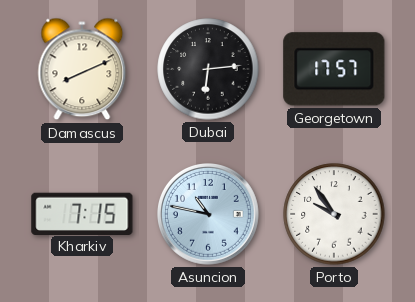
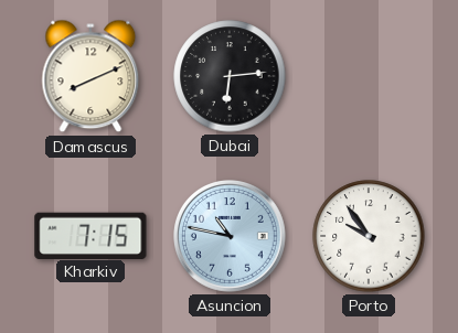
Georgetown: 17:57 -> none
